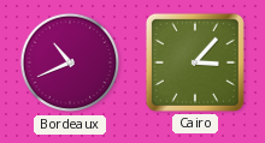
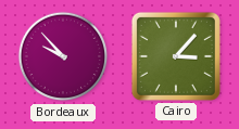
Bordeaux: 10:41 -> 9:53
